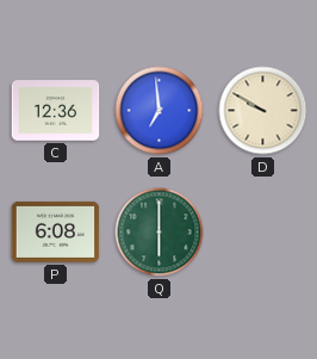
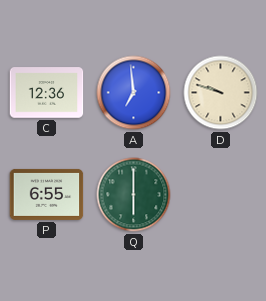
D: 9:50 -> 9:48
P: 6:08 -> 6:55
